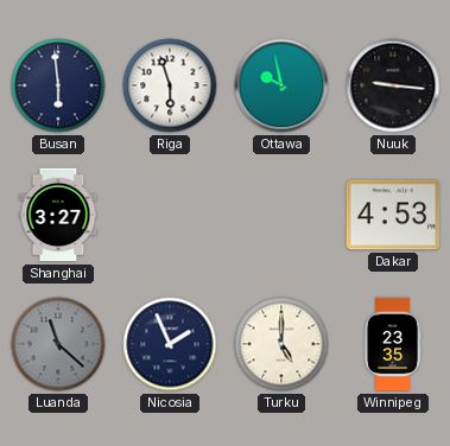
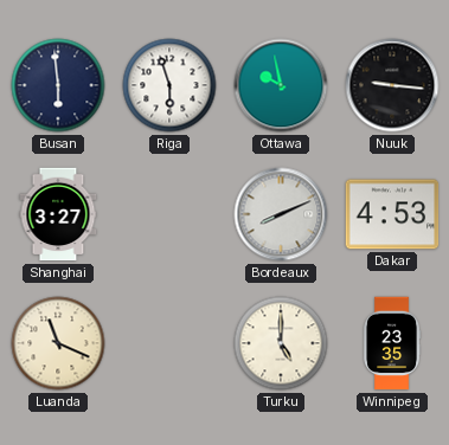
Bordeaux: none -> 8:11
Luanda: 11:22 -> 11:19
Luanda dial: grey -> cream
Nicosia: 1:56 -> none
